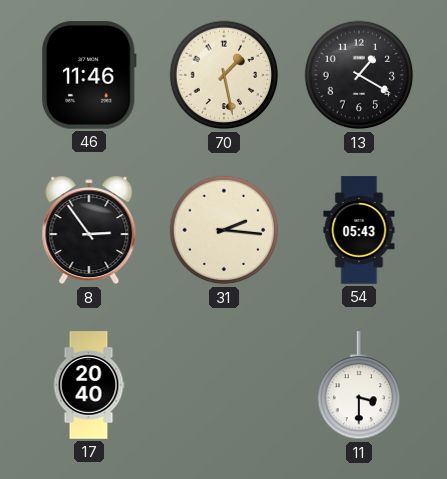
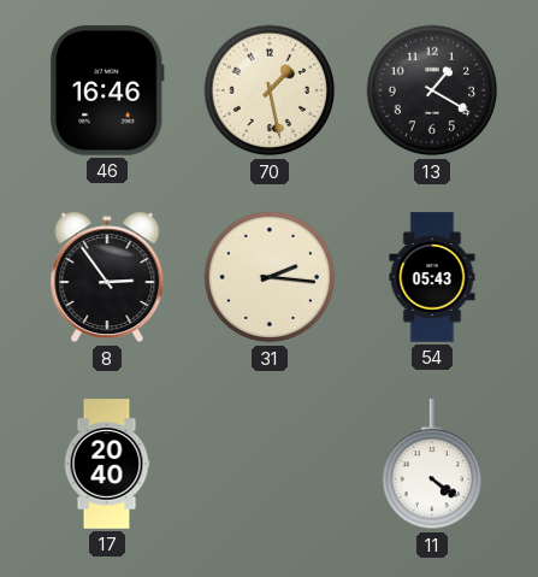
46: 11:46 -> 16:46
11: 3:30 -> 4:21
